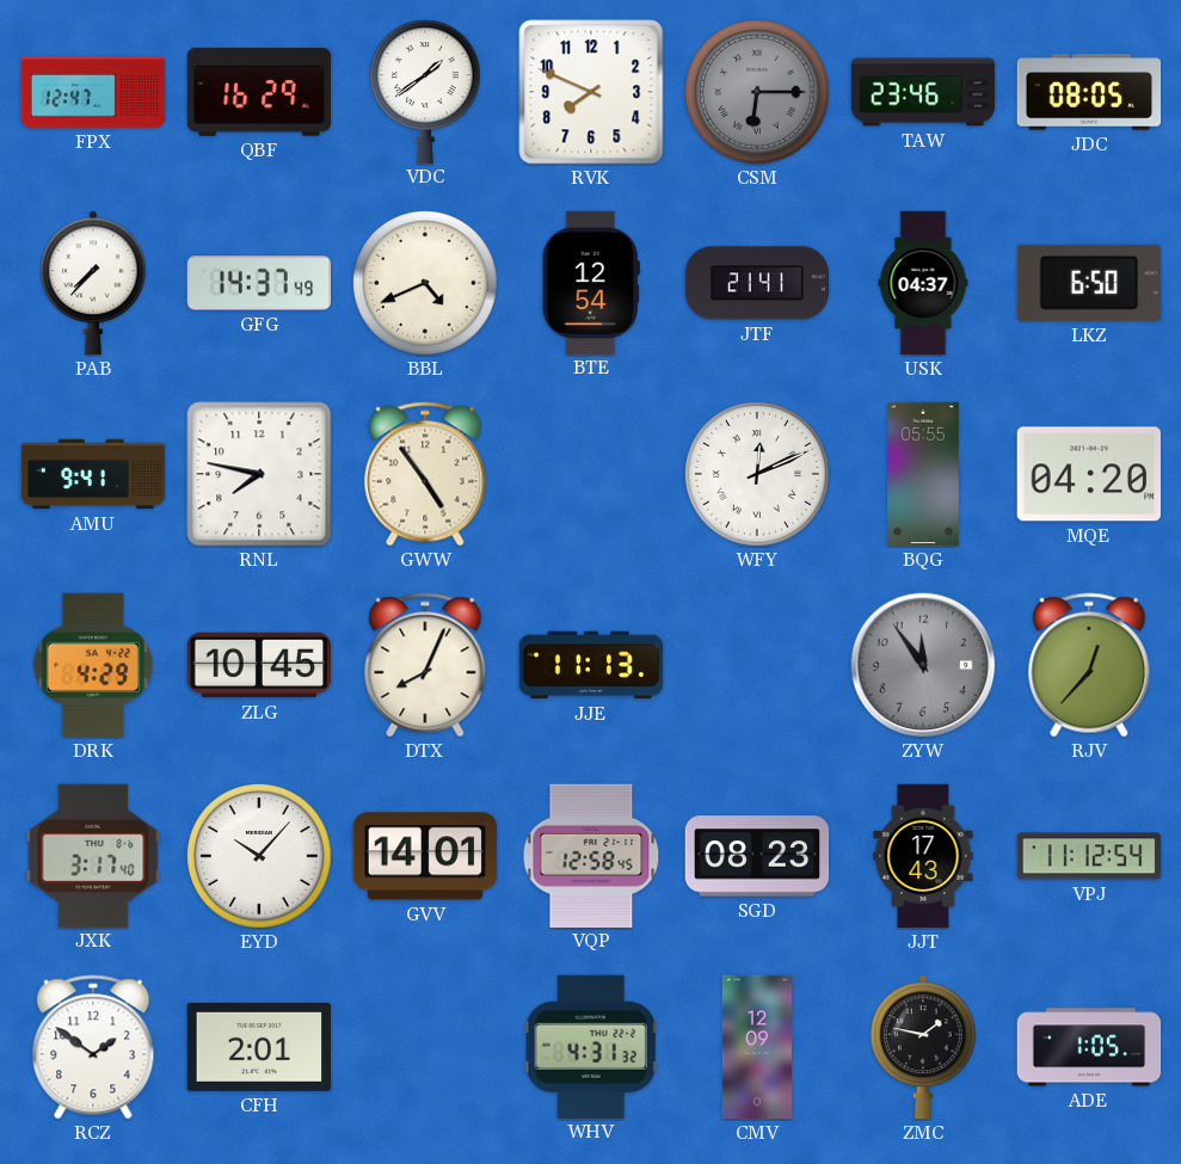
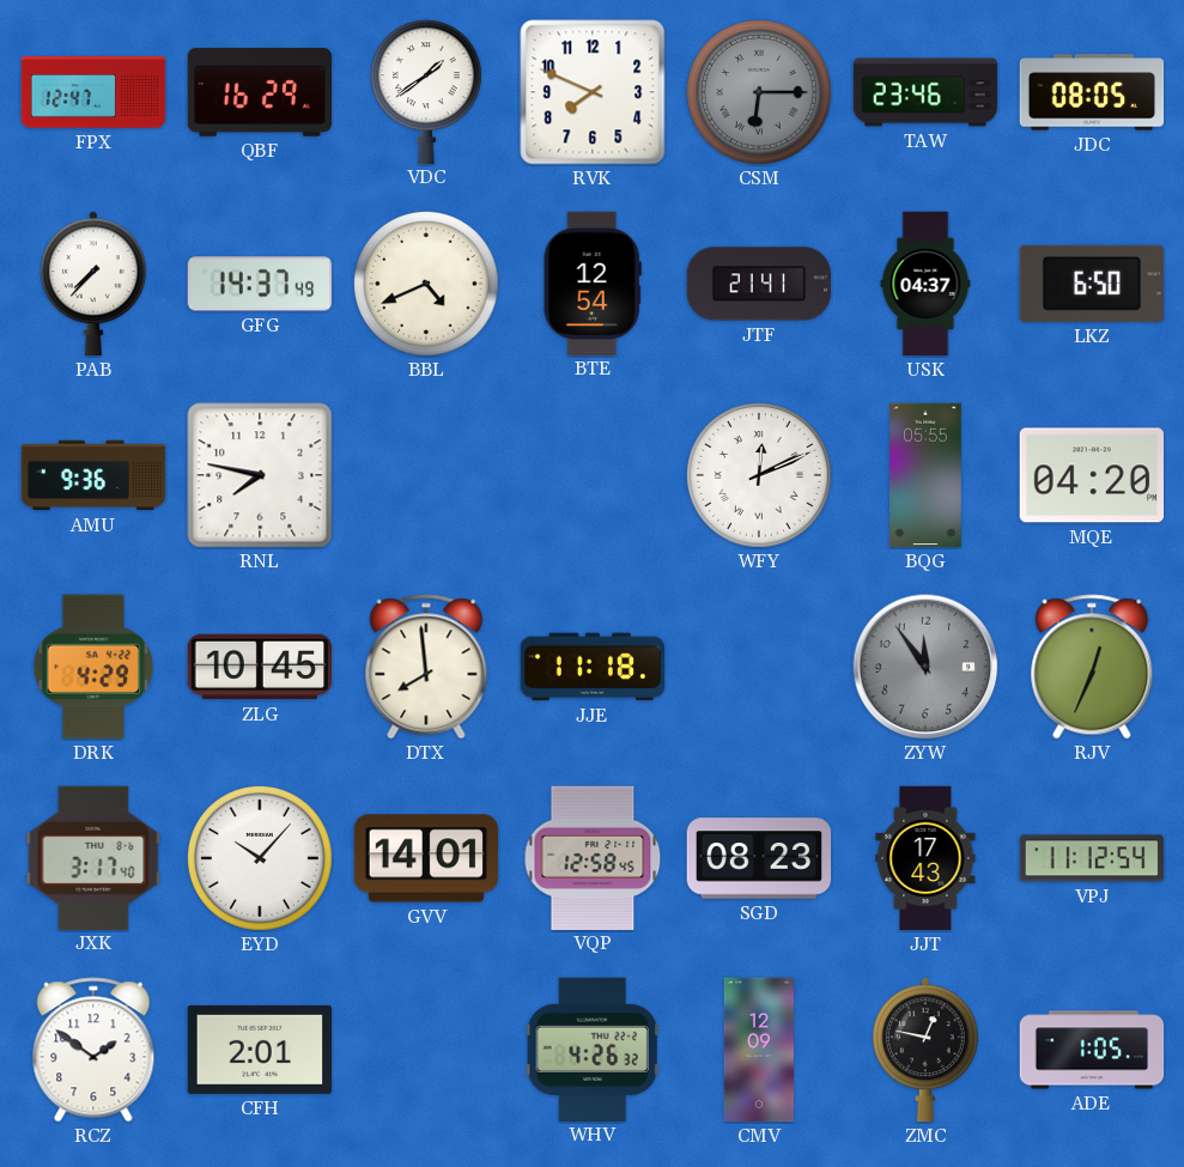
AMU: 9:41 -> 9:36
GWW: 4:54 -> none
DTX: 8:04 -> 7:59
JJE: 11:13 -> 11:18
RJV: 12:37 -> 12:34
WHV: 4:31 -> 4:26
ZMC: 1:47 -> 12:47
